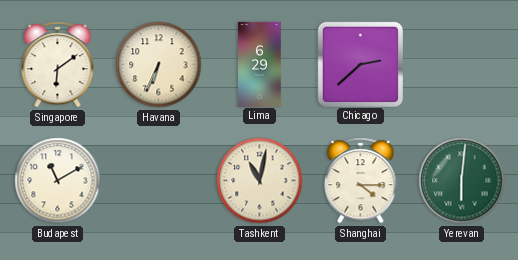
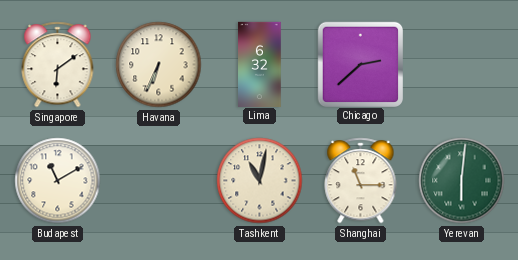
Lima: 6:29 -> 6:32
Shanghai: 4:15 -> 11:15
